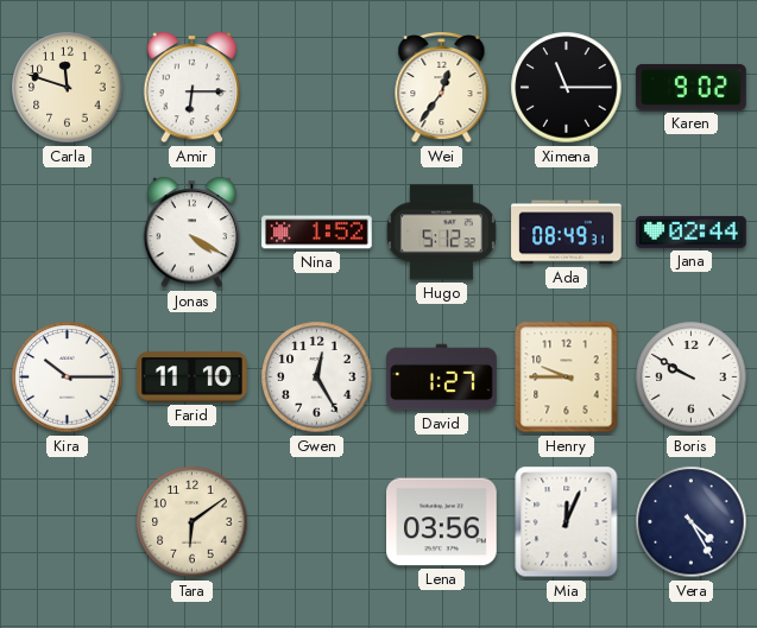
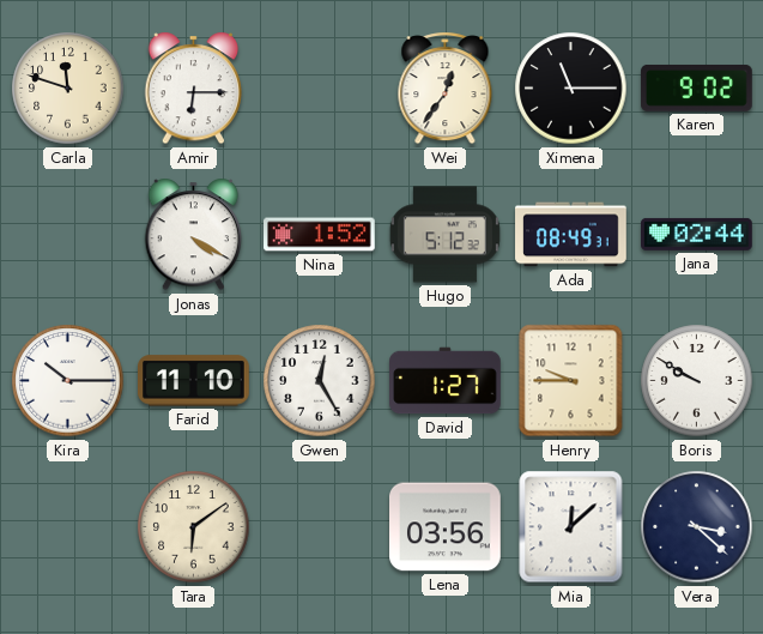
Mia: 12:04 -> 12:08
Vera: 4:25 -> 3:22
